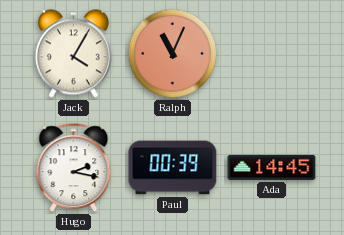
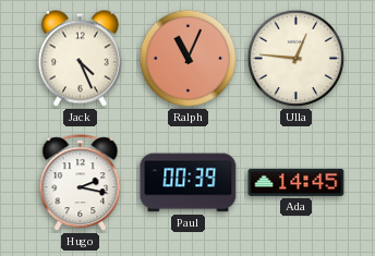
Jack: 4:05 -> 4:26
Ulla: none -> 12:46
